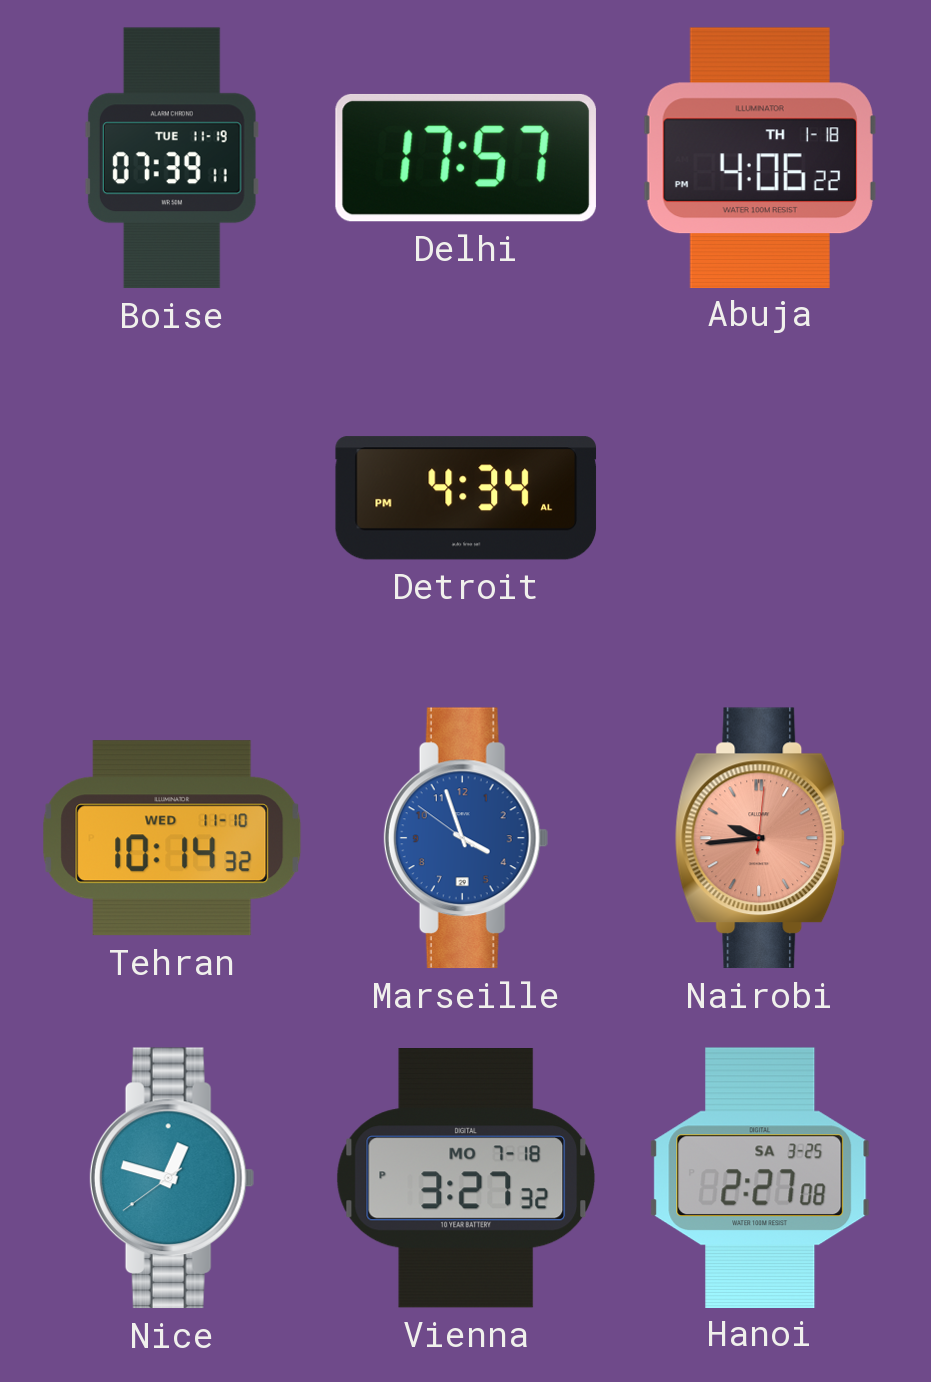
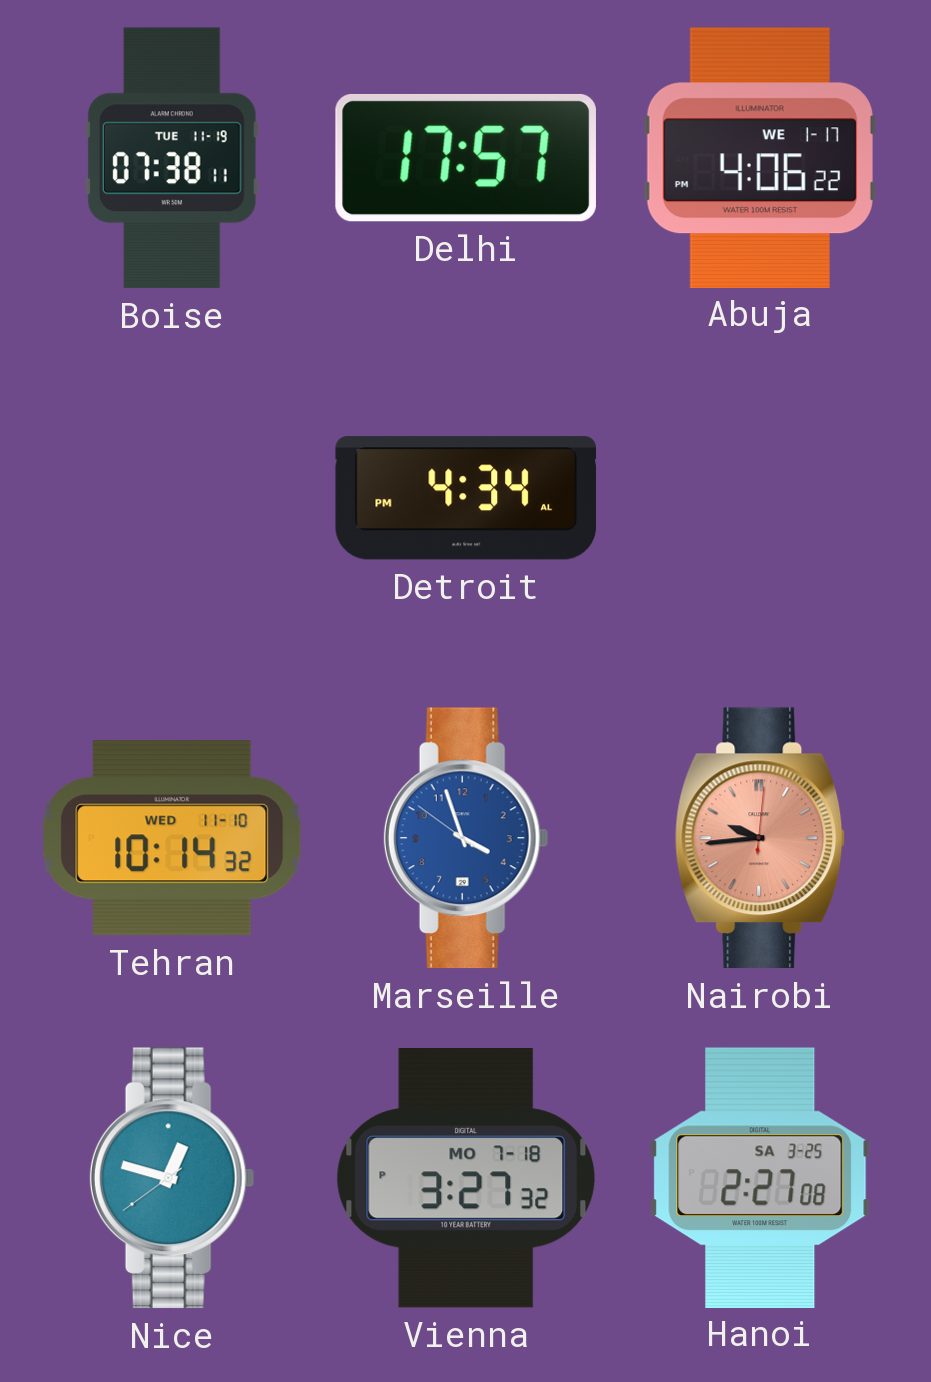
Boise: 07:39 -> 07:38
Abuja date: TH 1-18 -> WE 1-17
